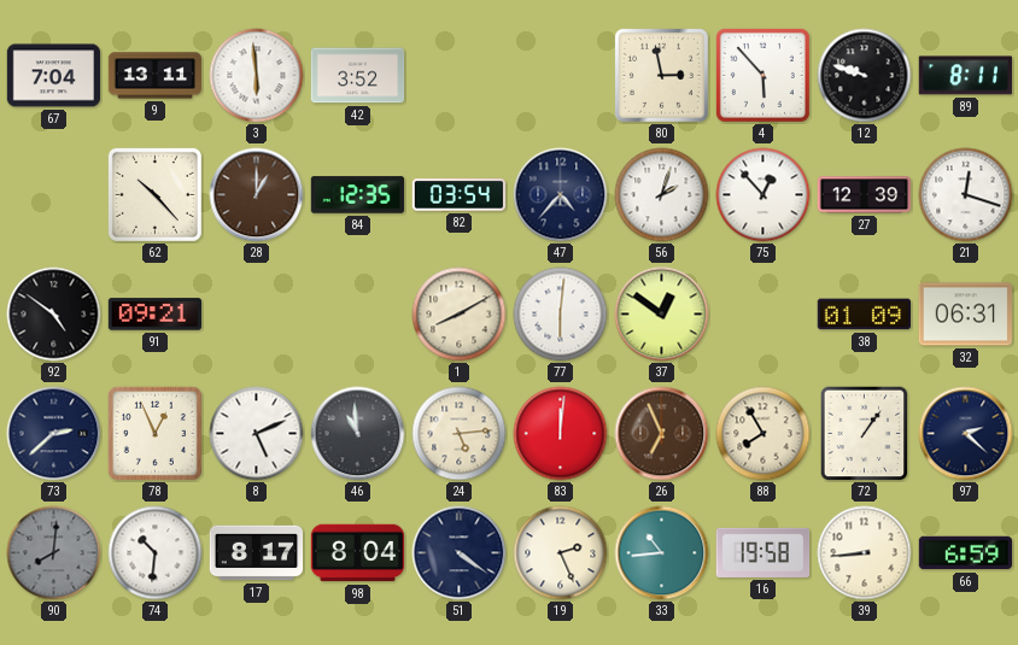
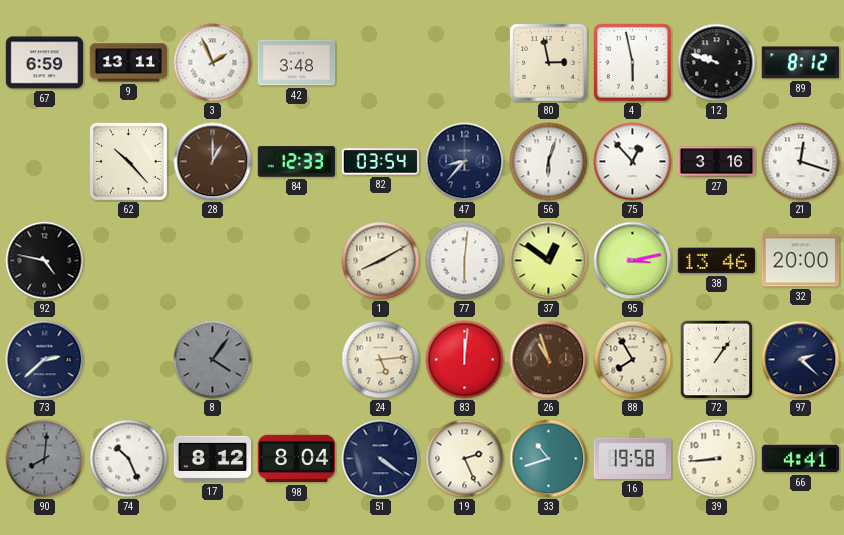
67: 7:04 -> 6:59
3: 5:59 -> 1:56
42: 3:52 -> 3:48
4: 5:53 -> 5:58
89: 8:11 -> 8:12
84: 12:35 -> 12:33
47: 4:37 -> 8:37
56: 2:03 -> 6:03
27: 12:39 -> 3:16
92: 4:51 -> 4:47
91: 09:21 -> none
95: none -> 3:13
38: 01:09 -> 13:46
32: 06:31 -> 20:00
78: 12:56 -> none
8: 5:11 -> 4:06
8 dial: white -> grey
46: 10:59 -> none
26: 6:56 -> 10:57
74: 10:31 -> 10:26
17: 8:17 -> 8:12
33: 10:44 -> 10:42
66: 6:59 -> 4:41
